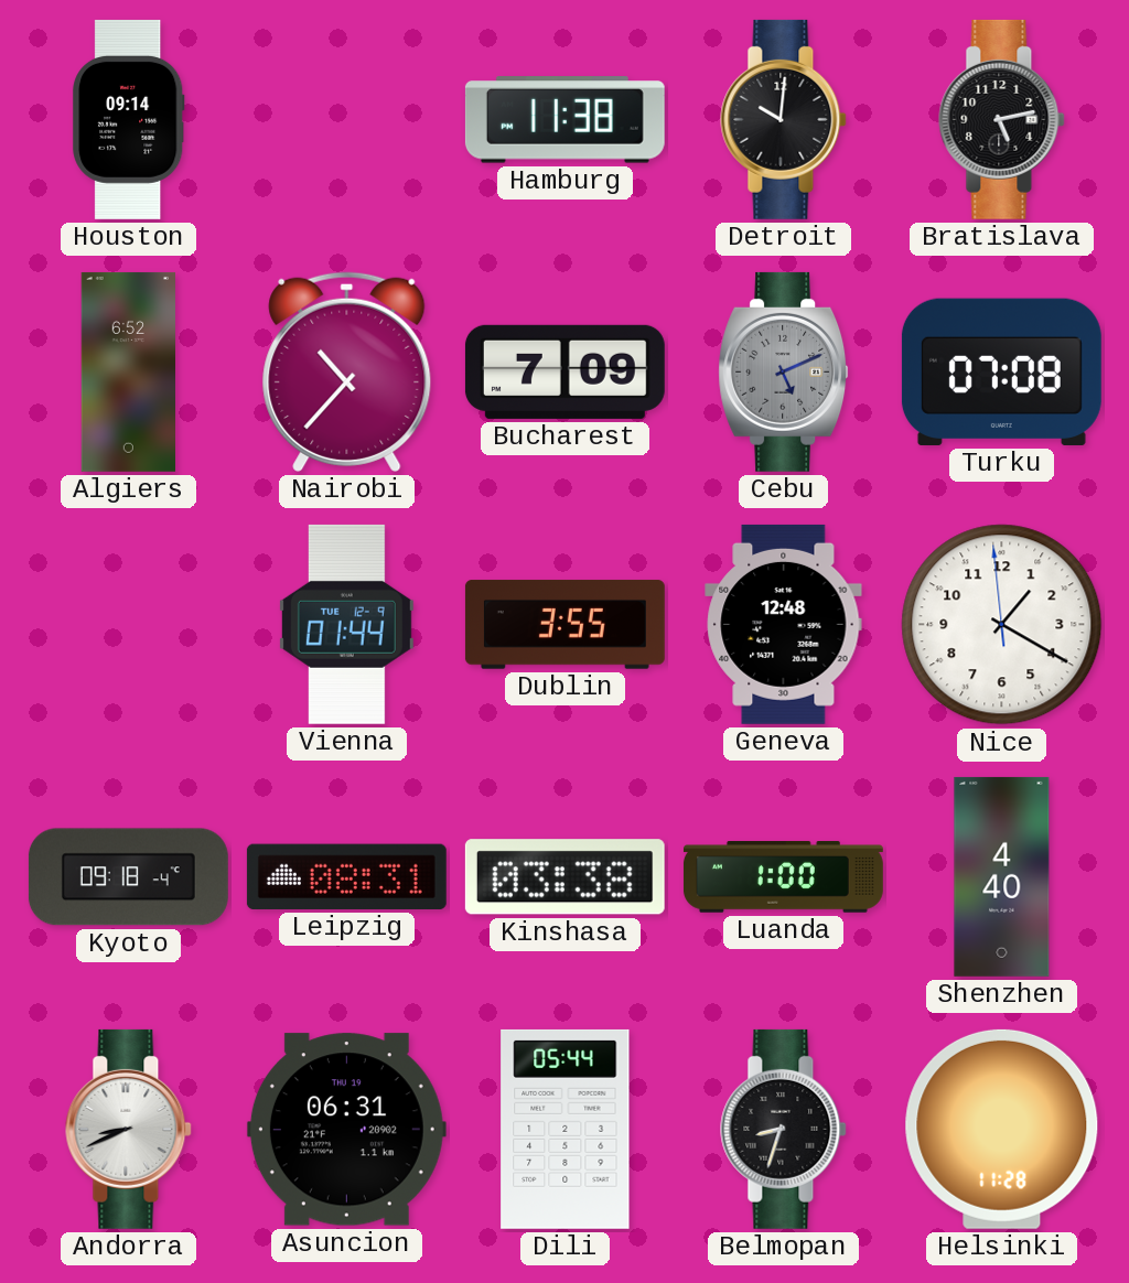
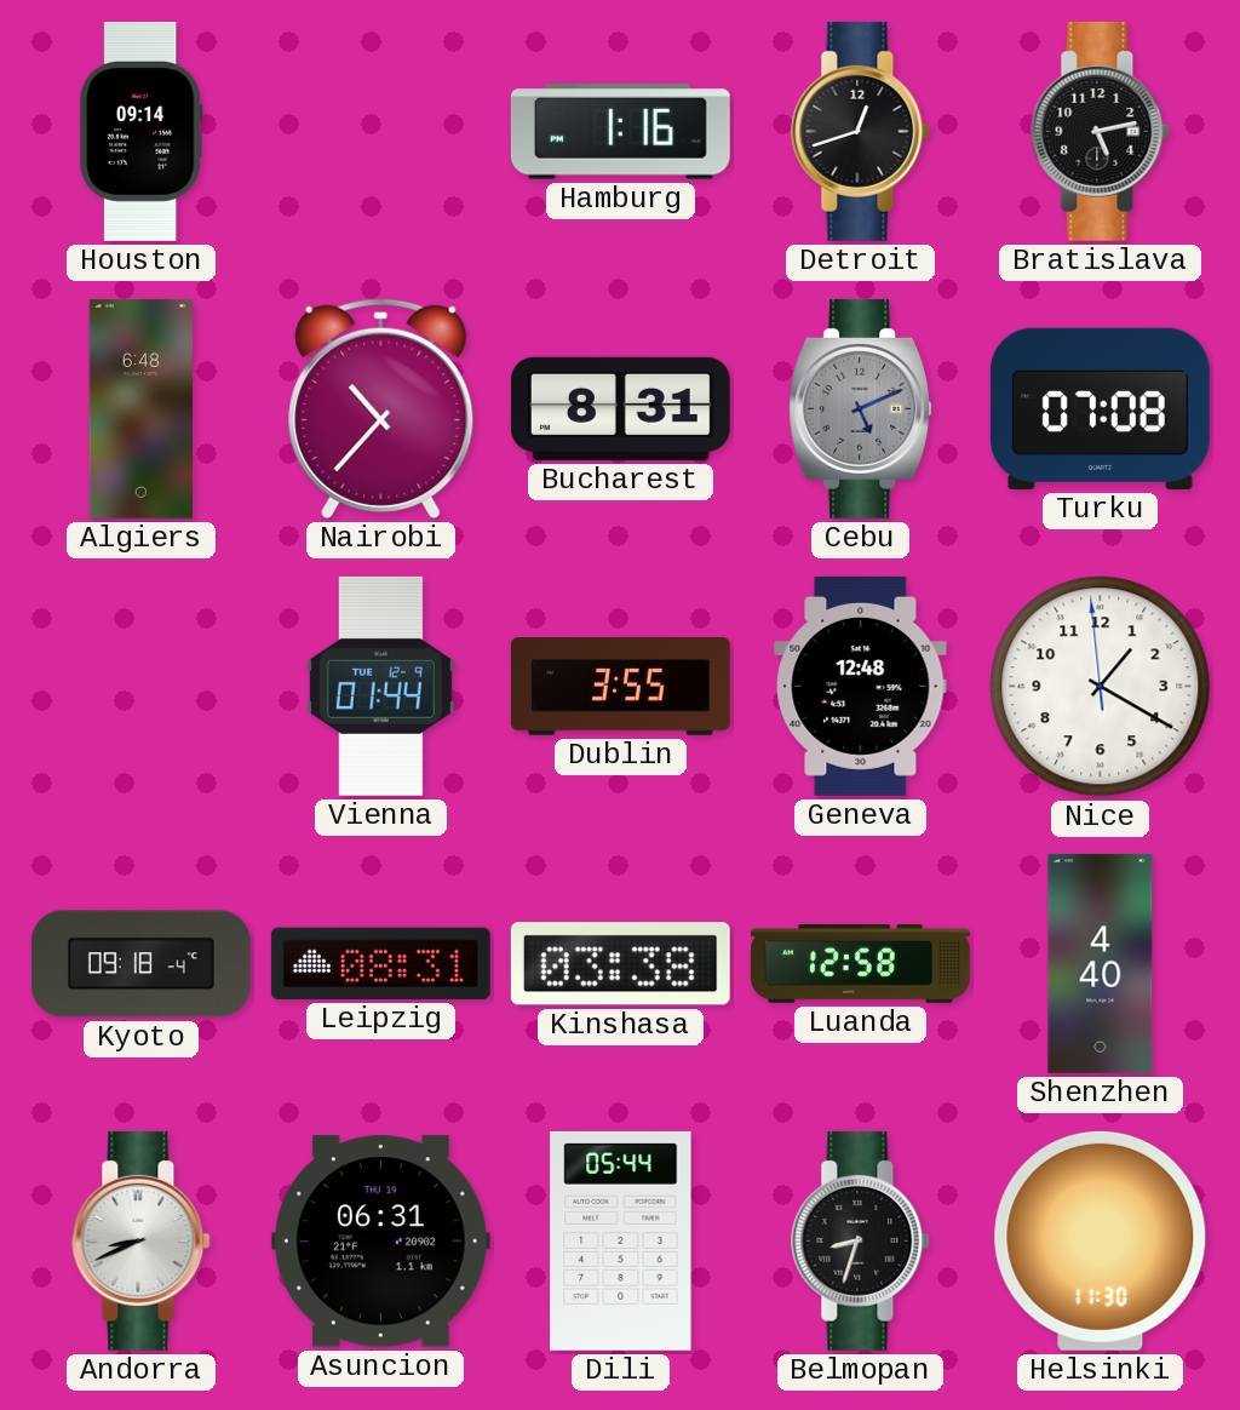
Hamburg: 11:38 -> 1:16
Detroit: 10:01 -> 12:42
Algiers: 6:52 -> 6:48
Bucharest: 7:09 -> 8:31
Luanda: 1:00 -> 12:58
Helsinki: 11:28 -> 11:30
